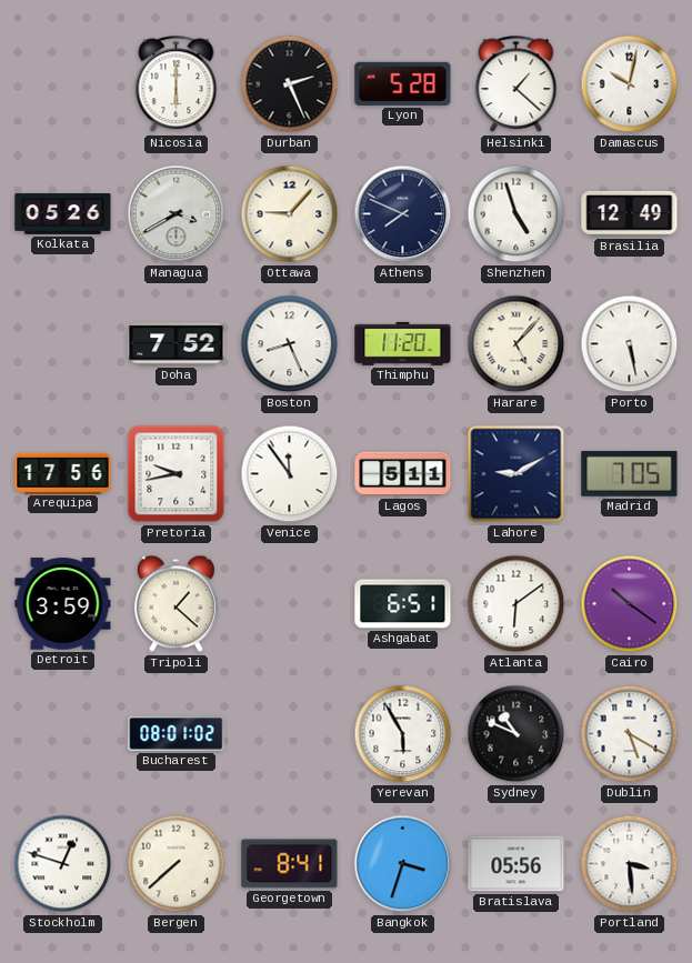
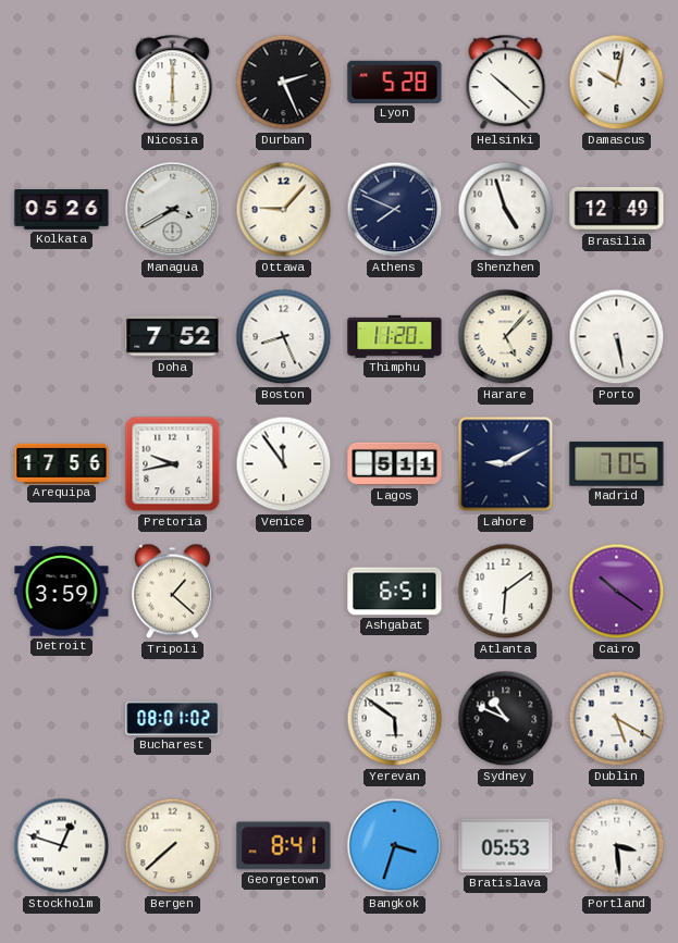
Helsinki: 1:22 -> 10:22
Yerevan: 5:55 -> 5:51
Bratislava: 05:56 -> 05:53
